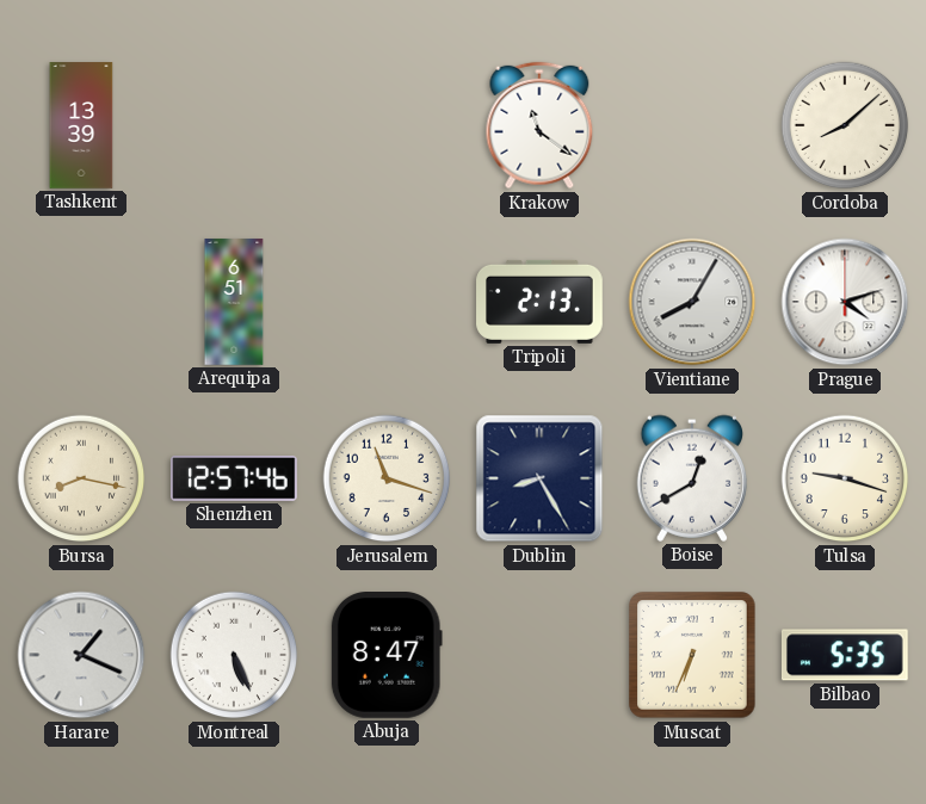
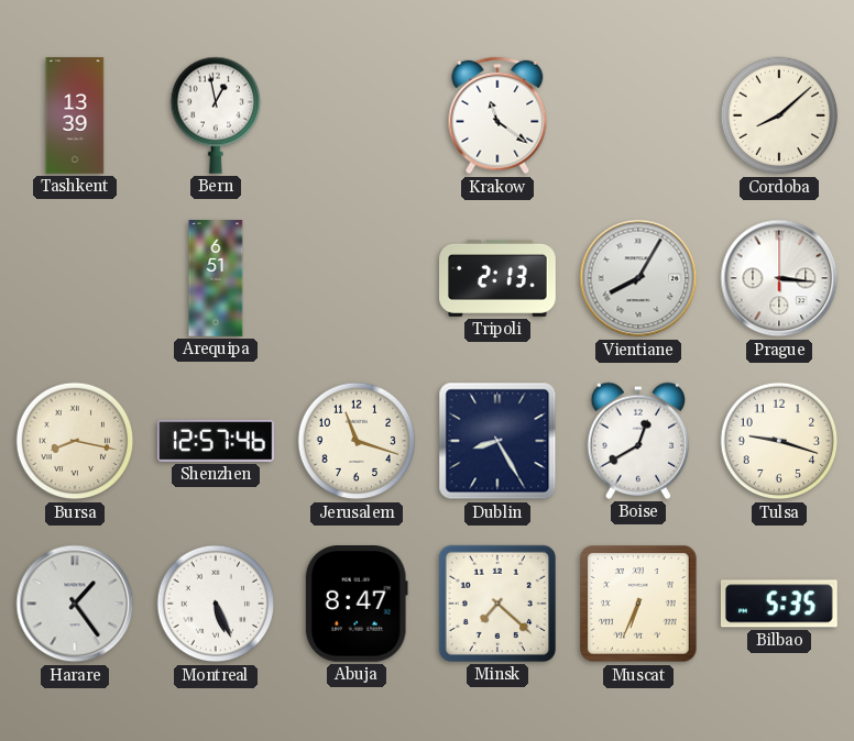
Bern: none -> 12:58
Prague: 4:12 -> 3:16
Harare: 1:19 -> 1:24
Minsk: none -> 7:22
